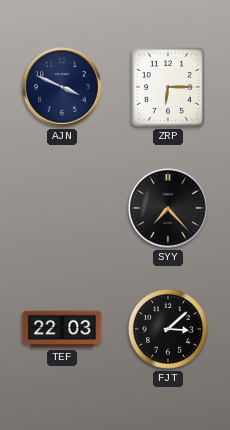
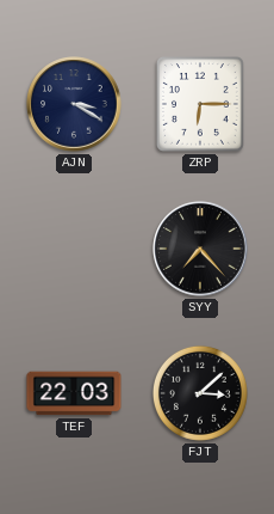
AJN: 3:49 -> 3:20
